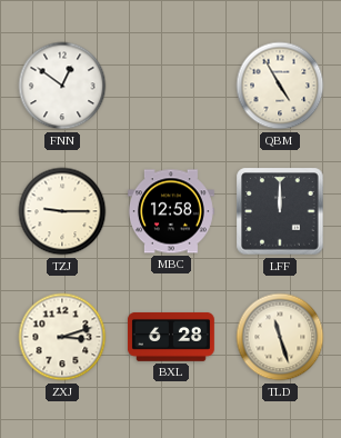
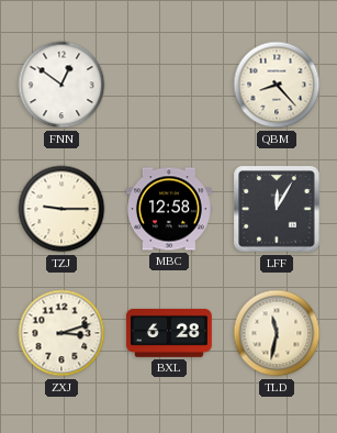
QBM: 4:55 -> 8:23
LFF: 12:00 -> 12:05
TLD: 11:27 -> 11:32
